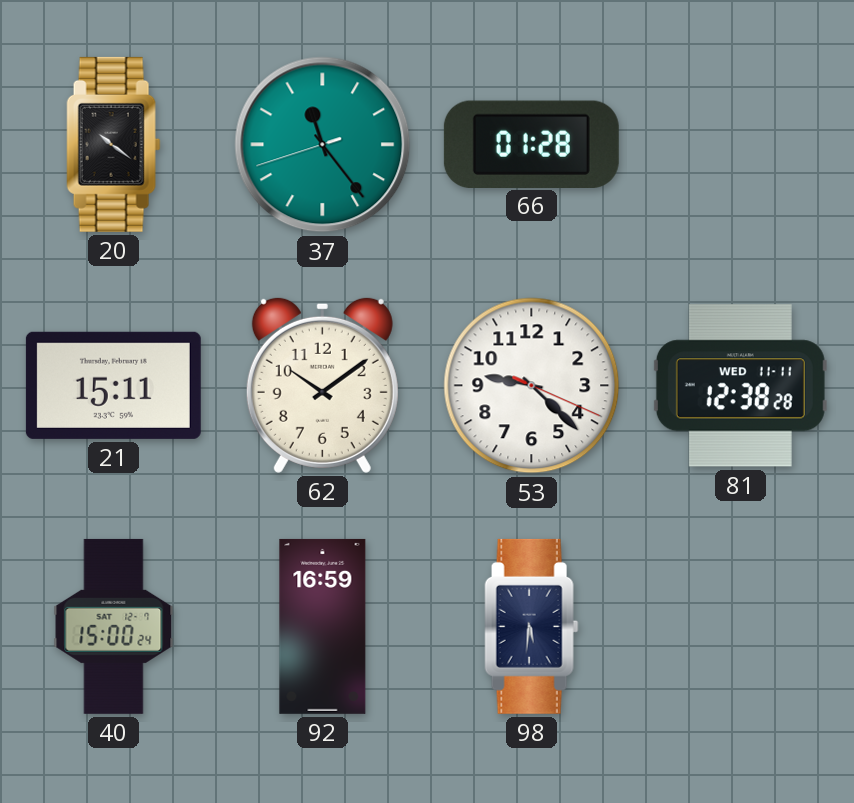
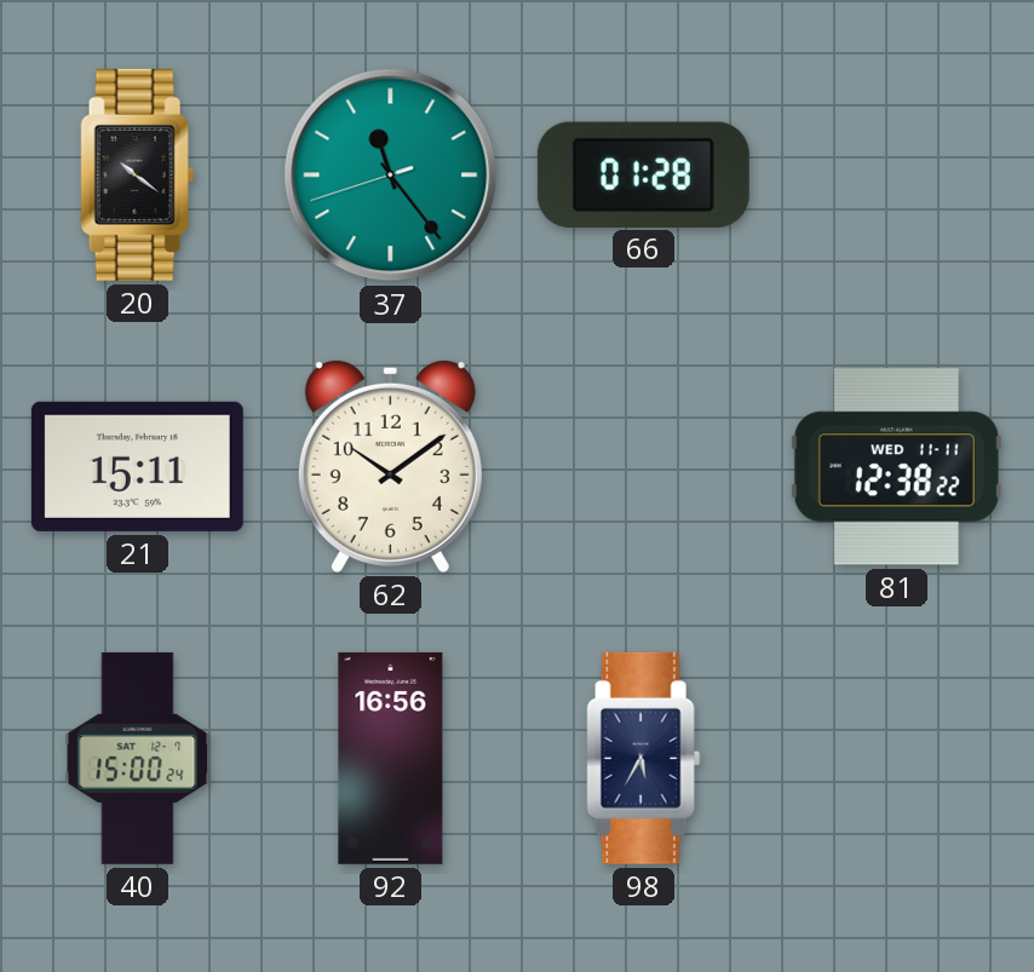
53: 9:22 -> none
81: 12:38:28 -> 12:38:22
92: 16:59 -> 16:56
98: 5:31 -> 5:35
